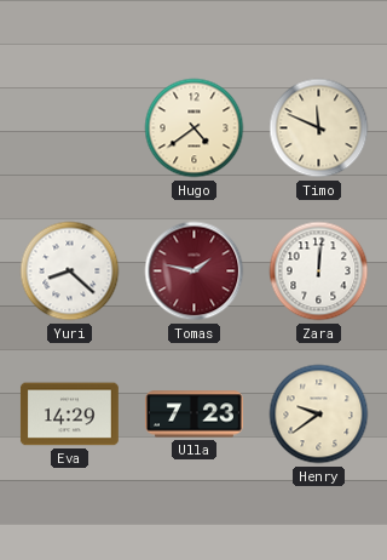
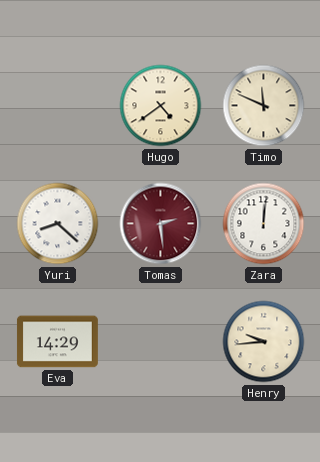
Tomas: 1:47 -> 2:29
Ulla: 7:23 -> none
Henry: 9:39 -> 9:44
